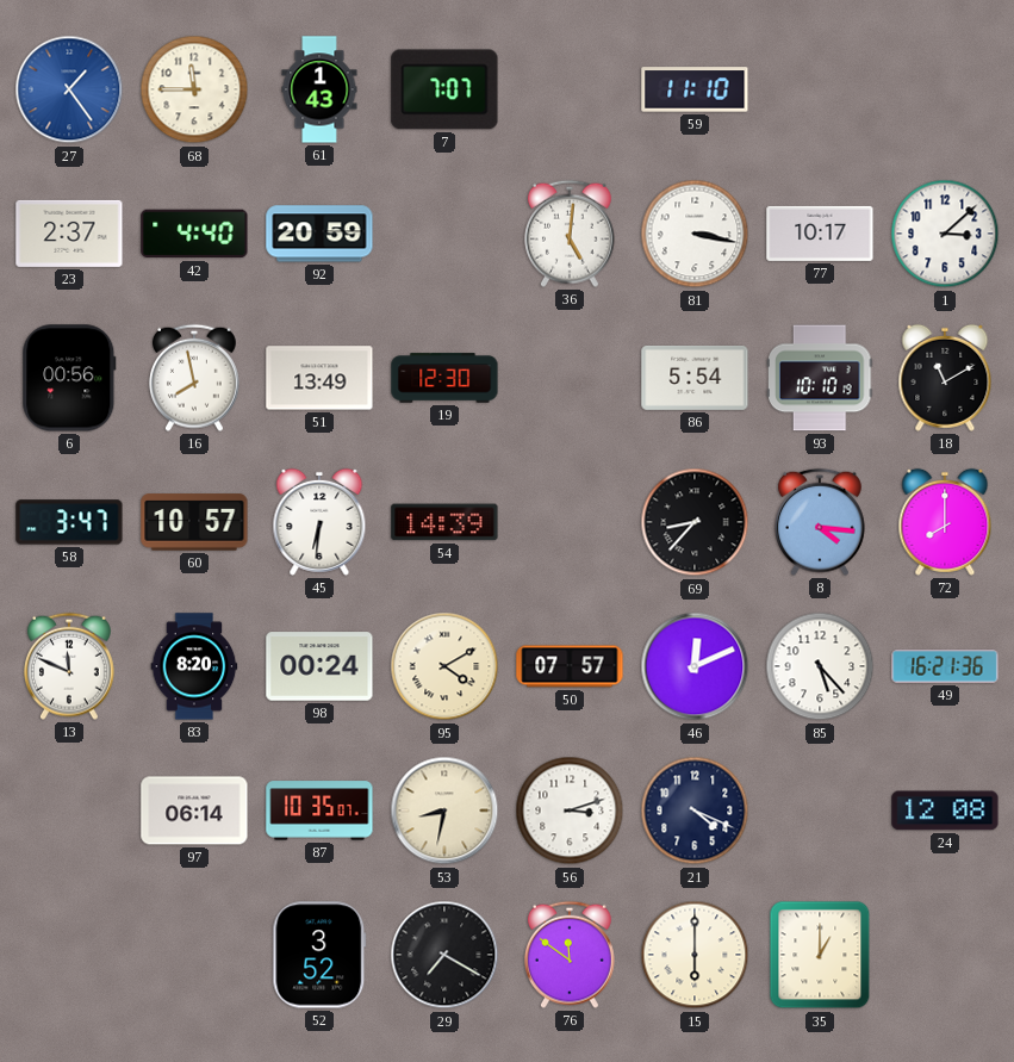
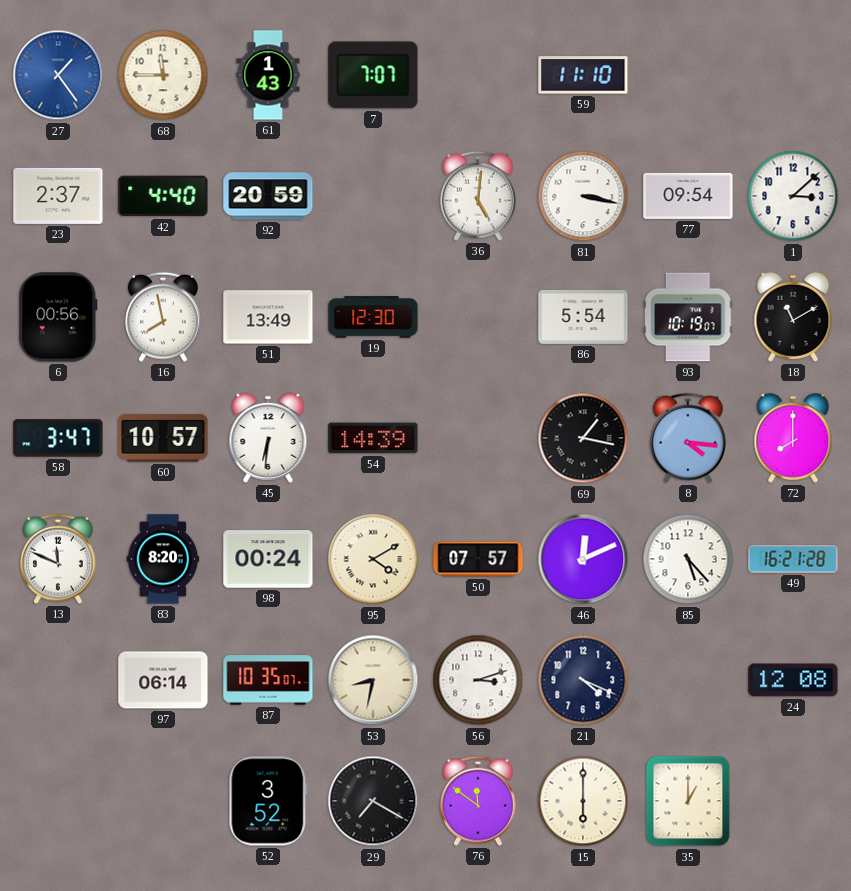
77: 10:17 -> 09:54
93: 10:10 -> 10:19
69: 8:37 -> 1:17
49: 16:21:36 -> 16:21:28
